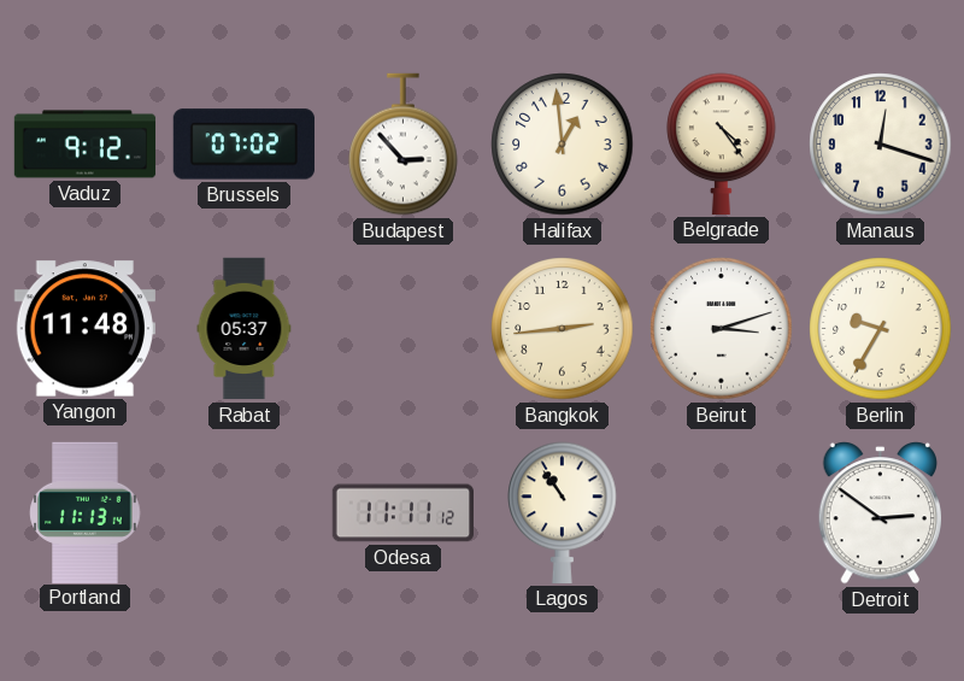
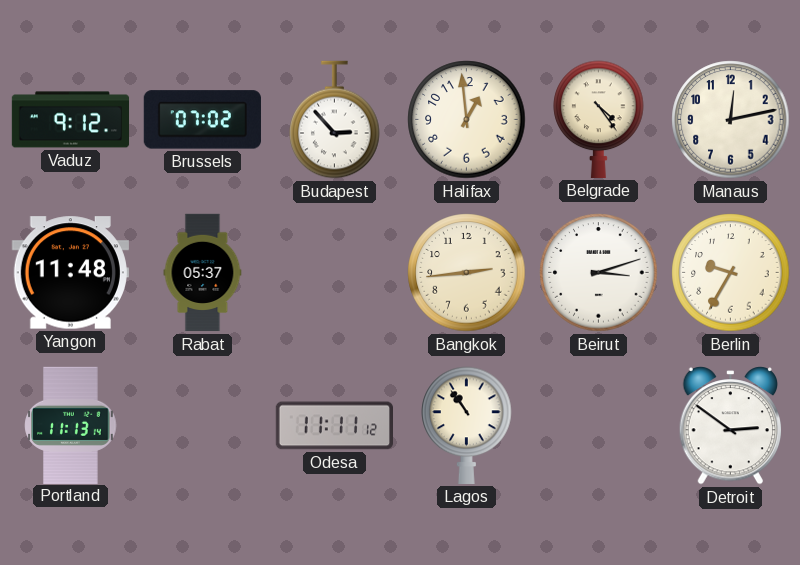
Manaus: 12:18 -> 12:13
